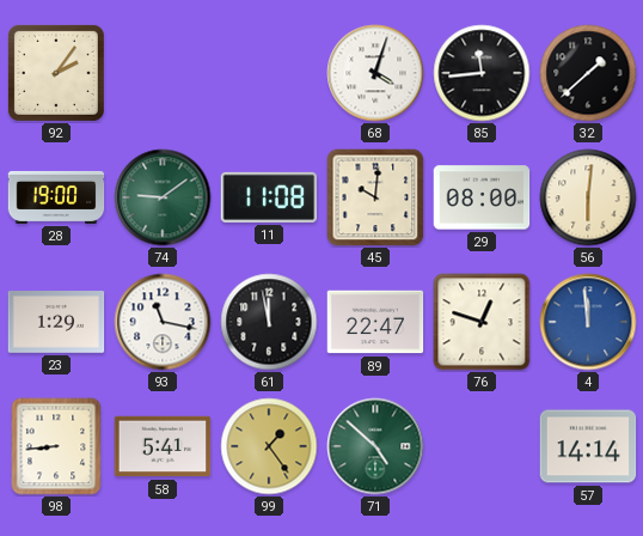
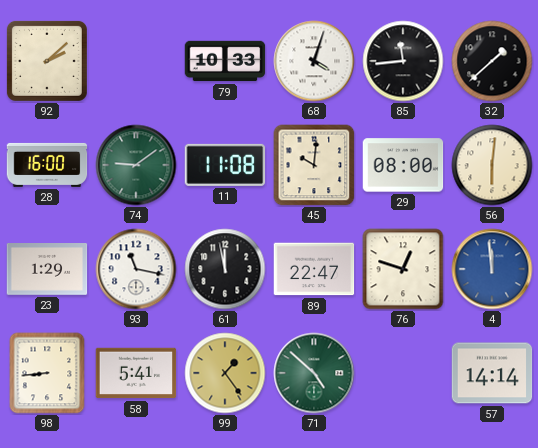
92: 2:06 -> 2:08
79: none -> 10:33
28: 19:00 -> 16:00
